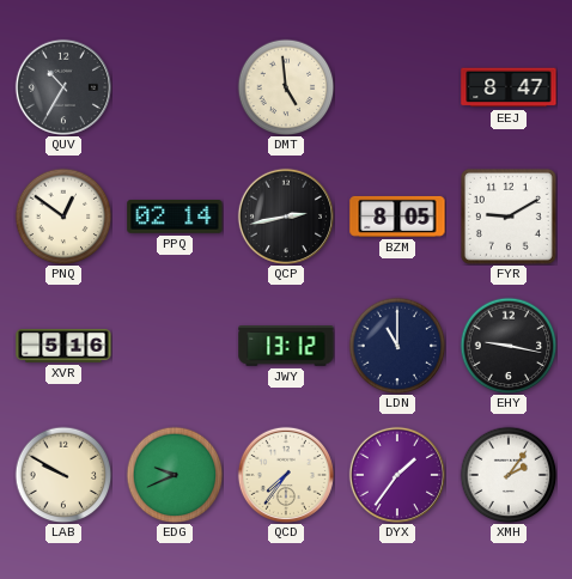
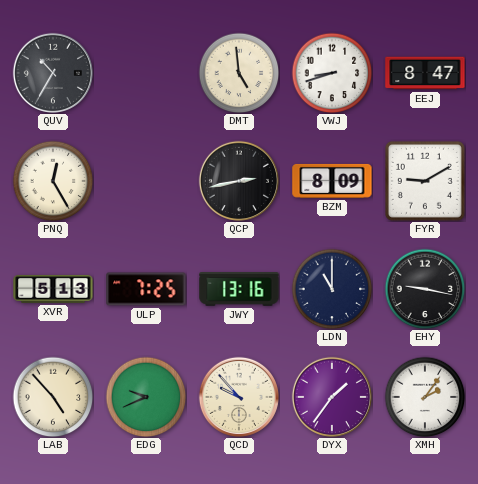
VWJ: none -> 8:42
PNQ: 12:51 -> 12:25
PPQ: 02:14 -> none
BZM: 8:05 -> 8:09
XVR: 5:16 -> 5:13
ULP: none -> 7:25
JWY: 13:12 -> 13:16
LAB: 9:50 -> 4:53
QCD: 7:36 -> 9:53
